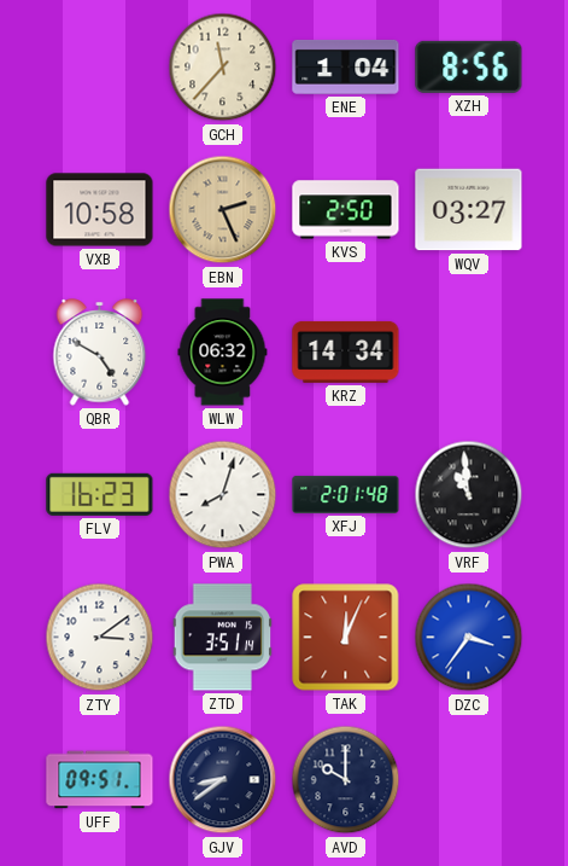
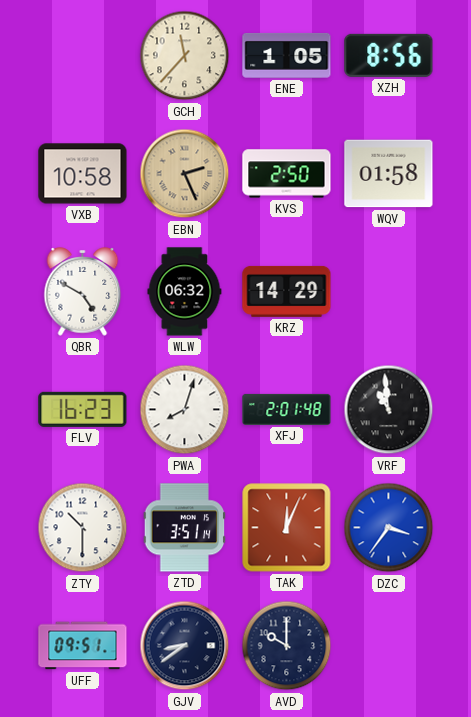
ENE: 1:04 -> 1:05
WQV: 03:27 -> 01:58
KRZ: 14:34 -> 14:29
ZTY: 3:09 -> 10:30
